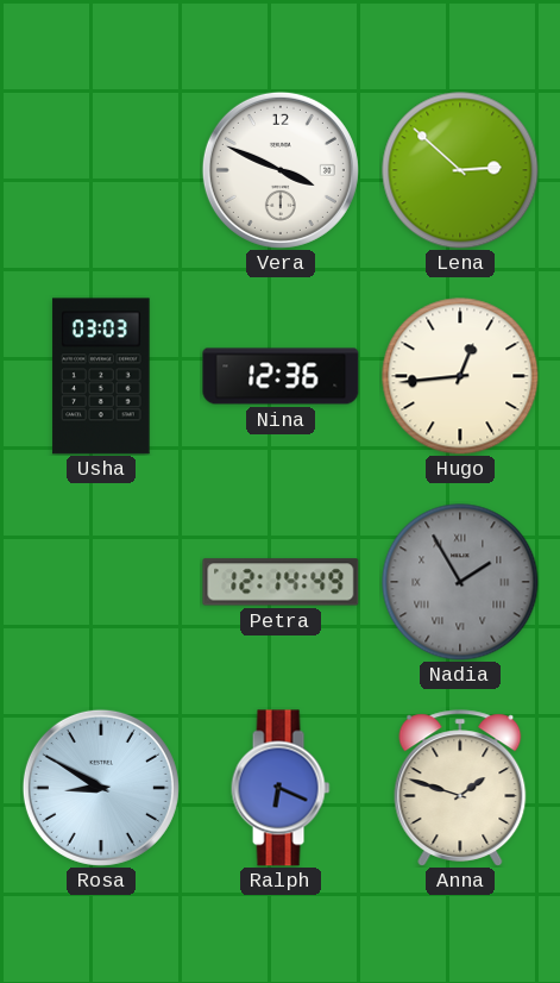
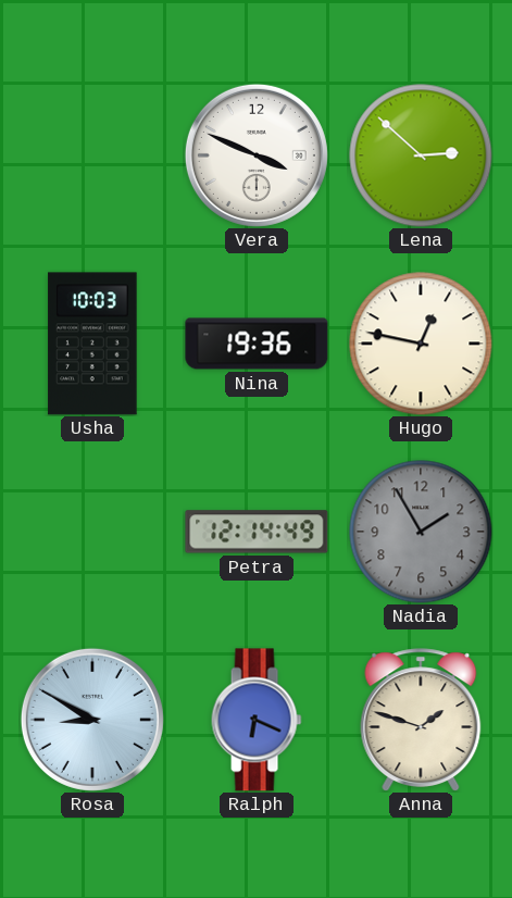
Usha: 03:03 -> 10:03
Nina: 12:36 -> 19:36
Hugo: 12:44 -> 12:47
Nadia numerals: Roman -> Arabic
